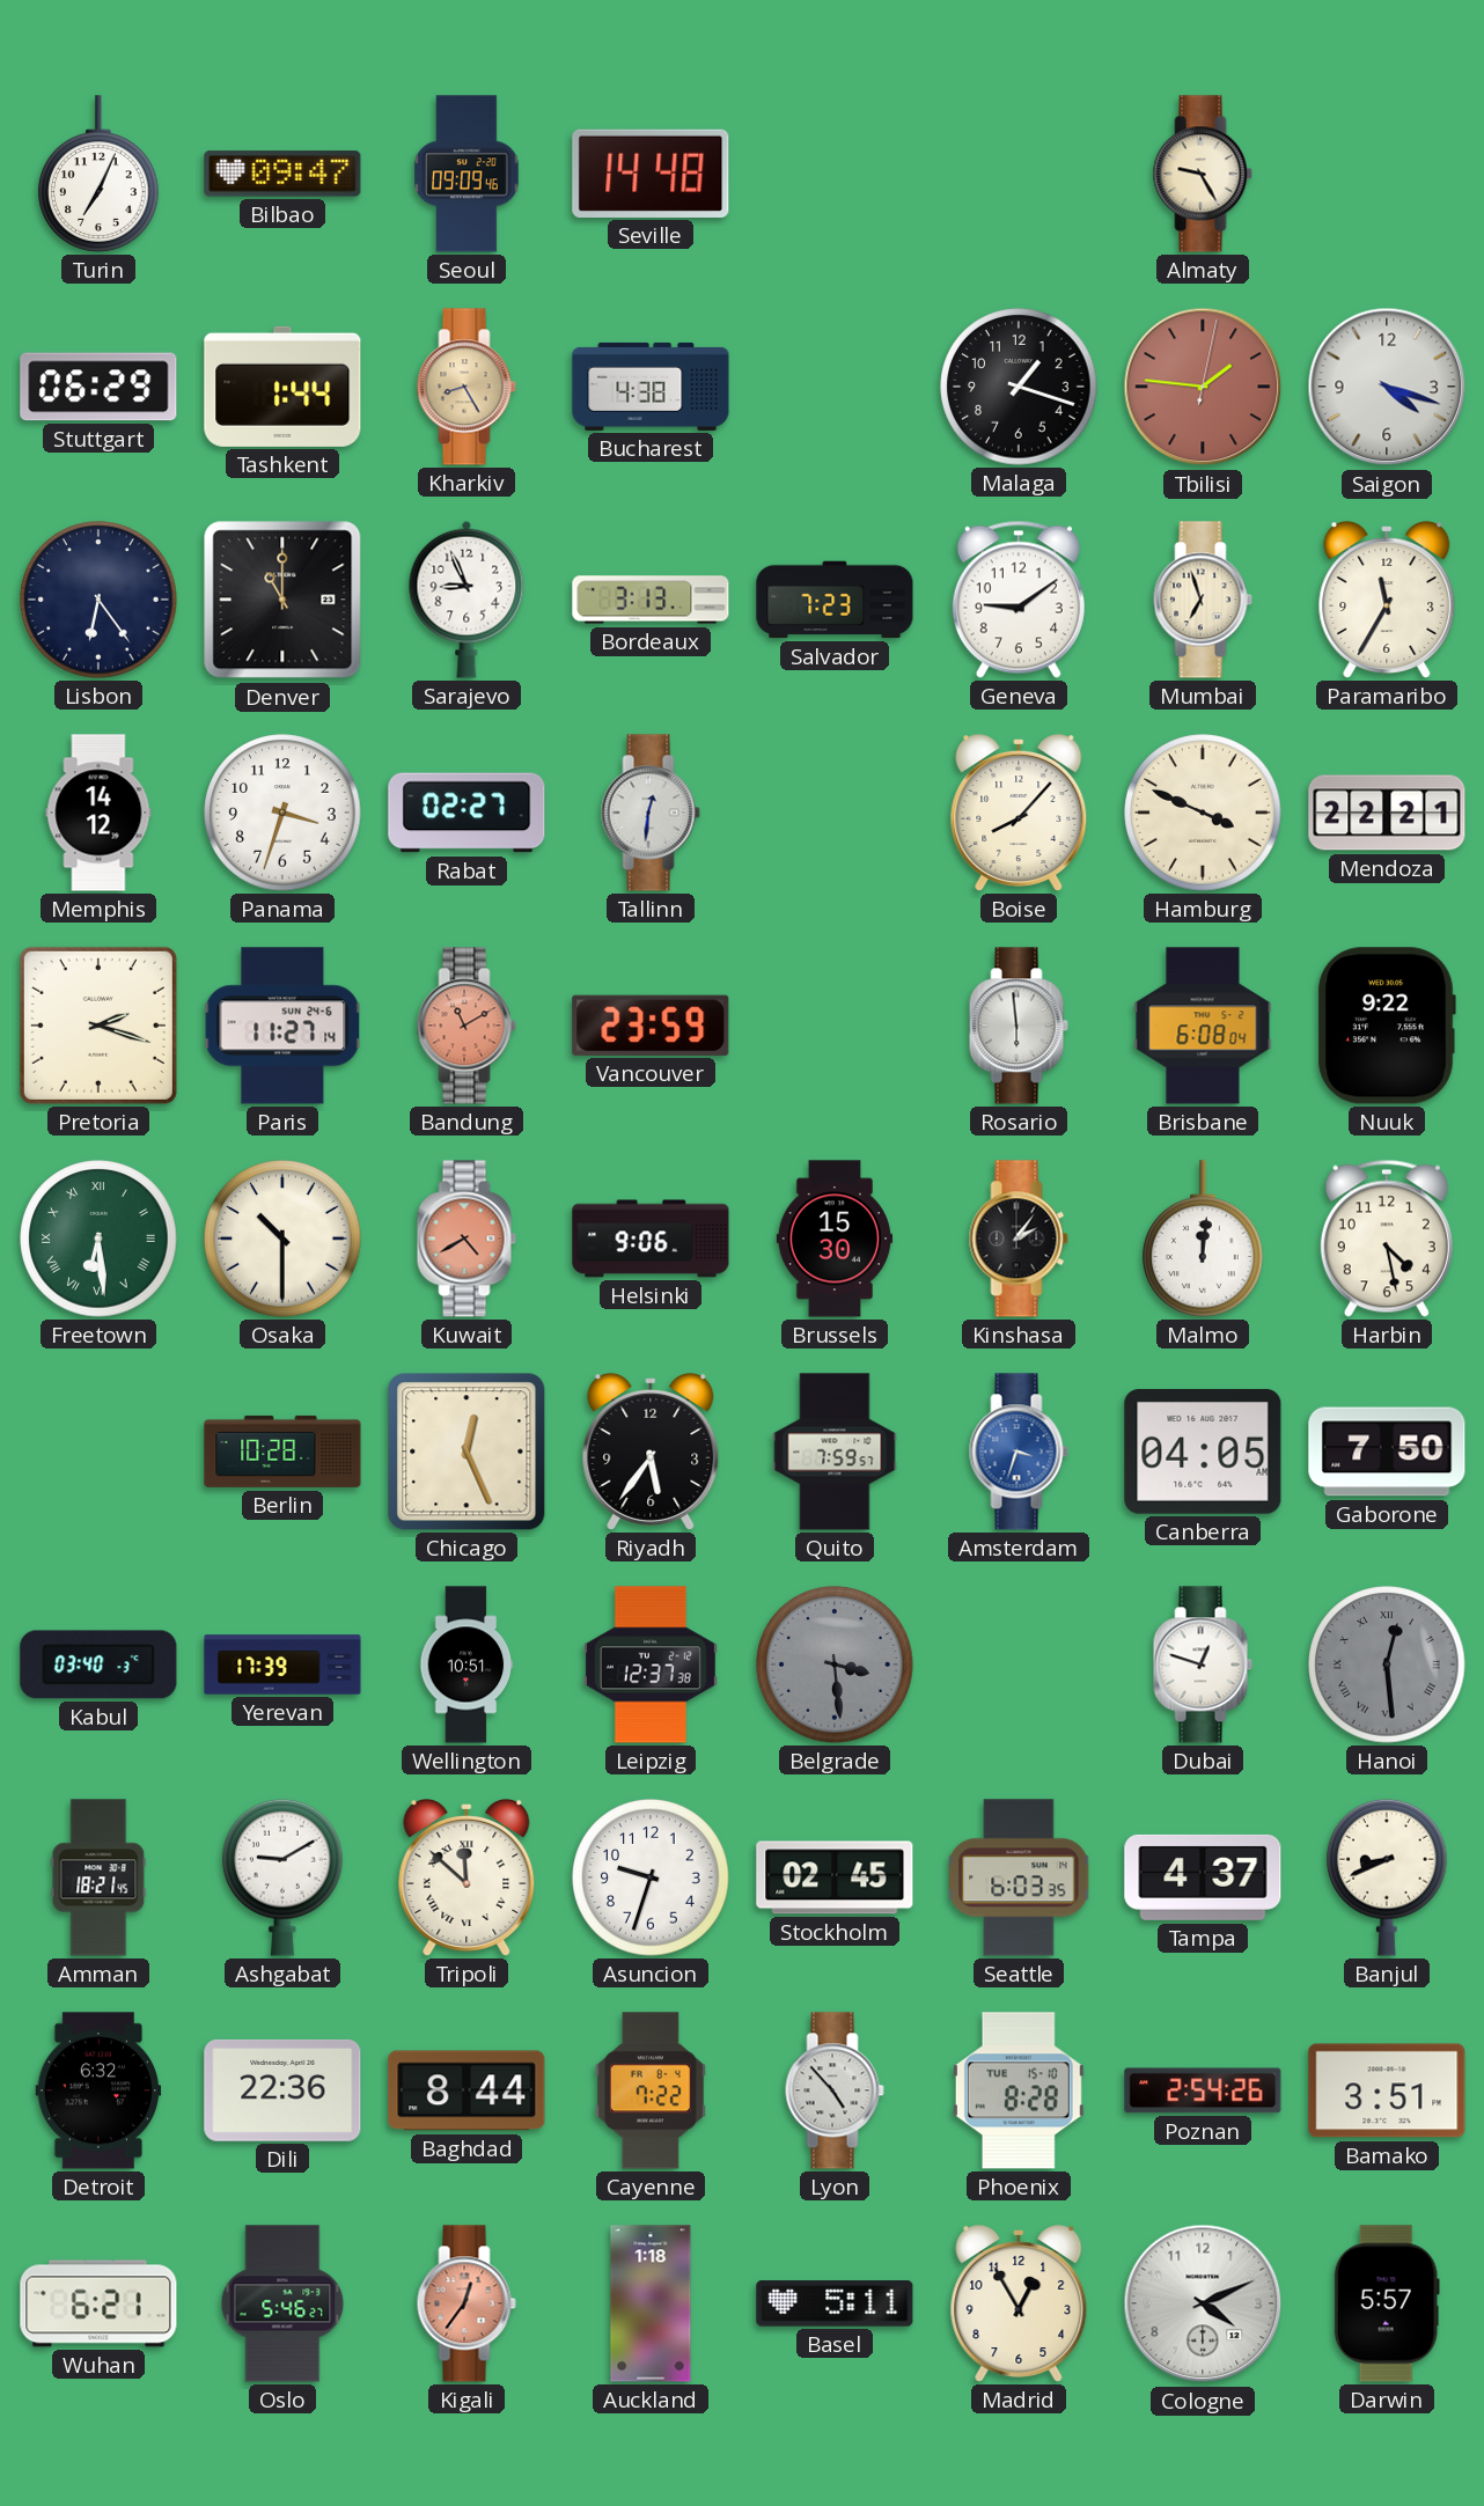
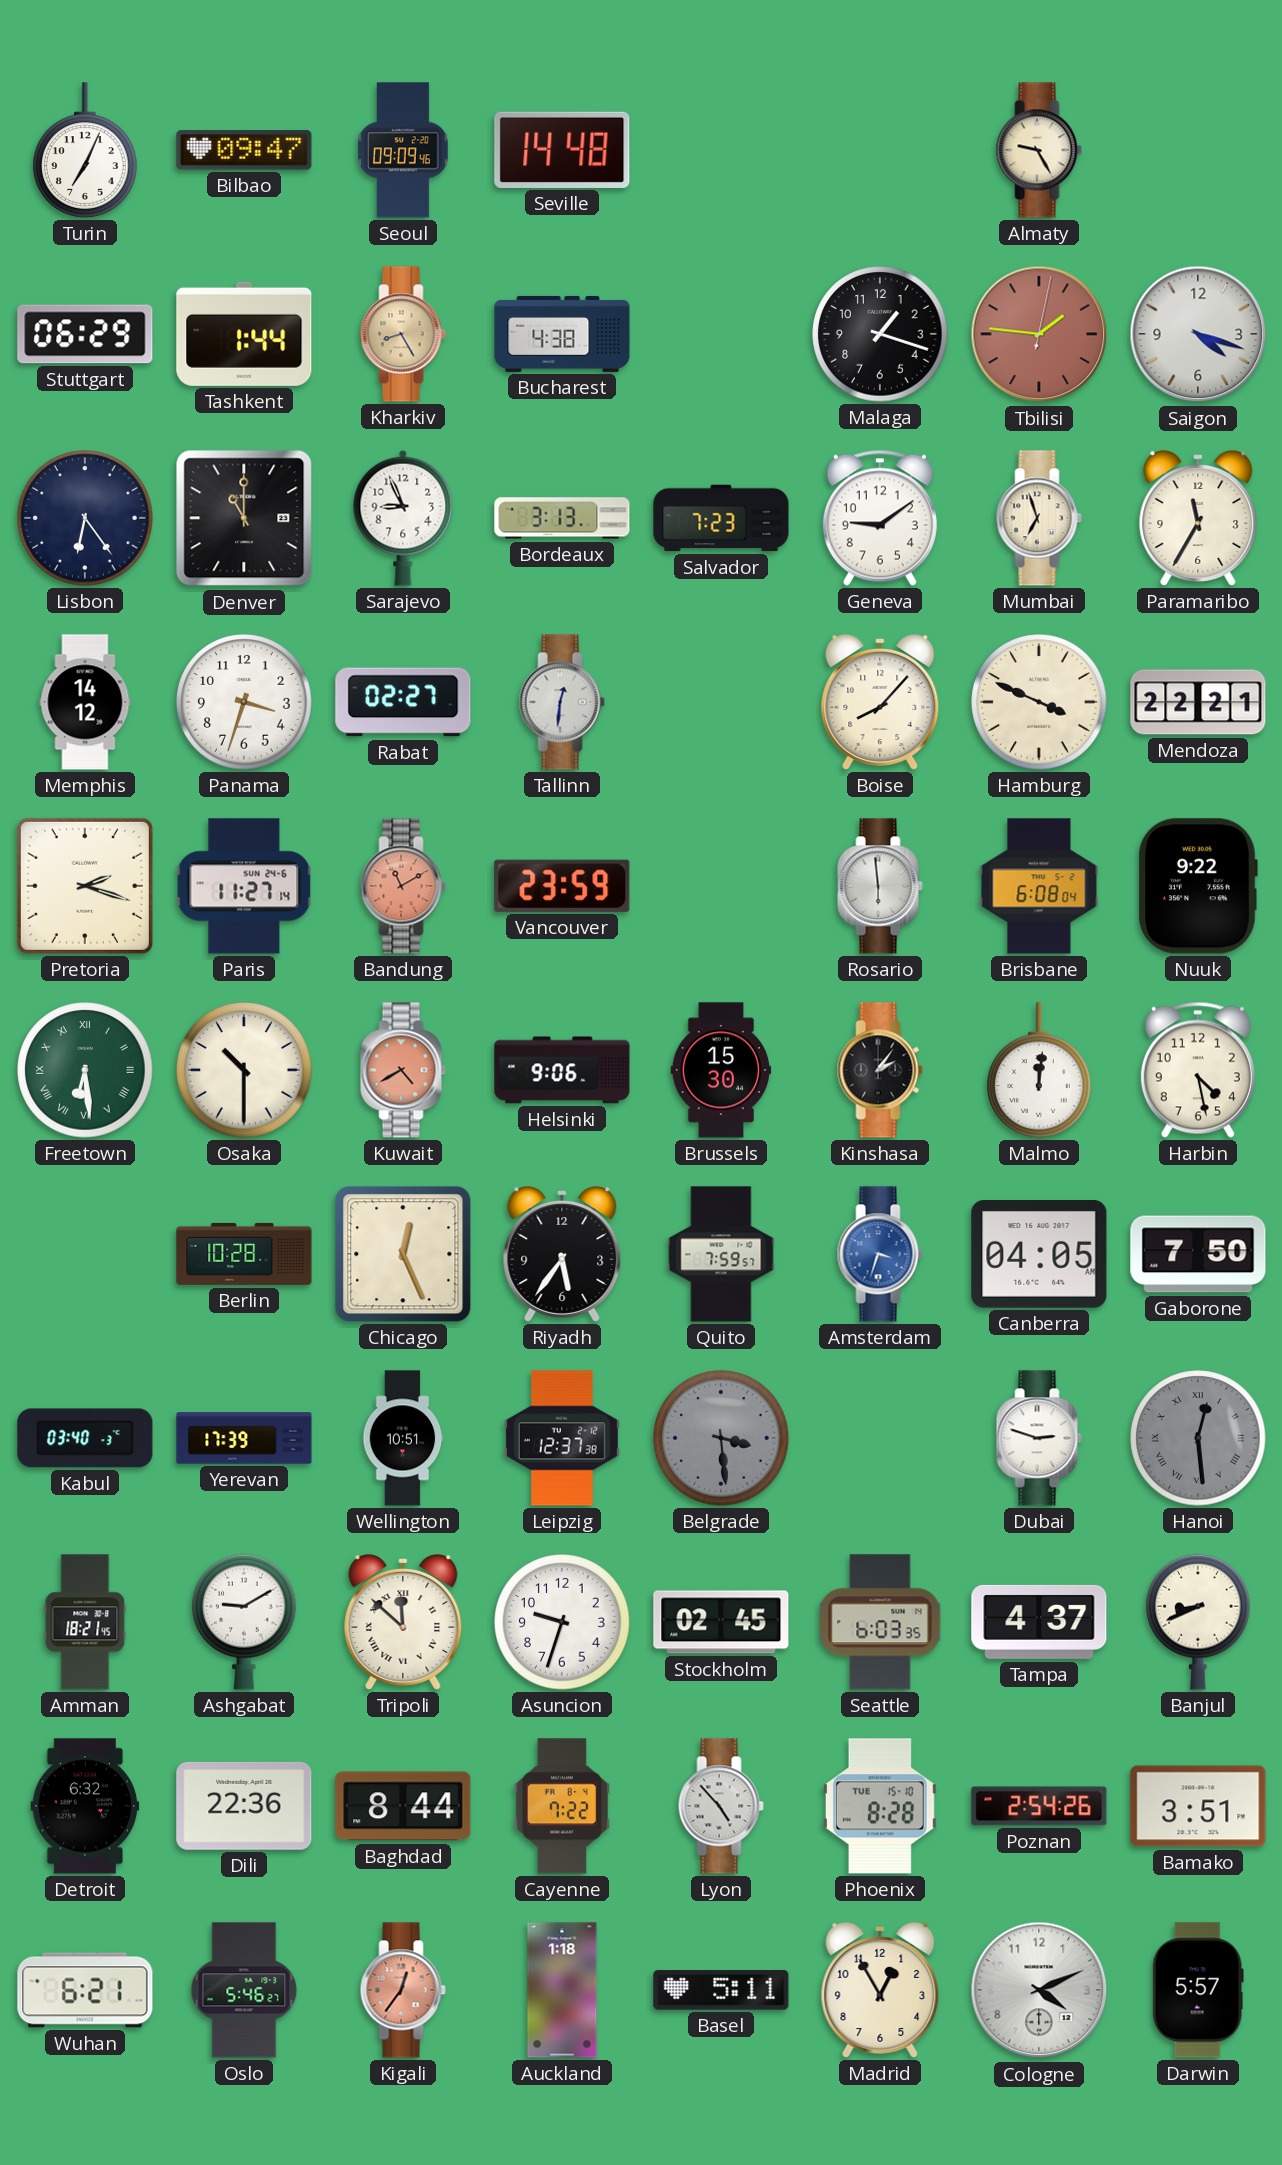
Dubai: 12:48 -> 2:48
